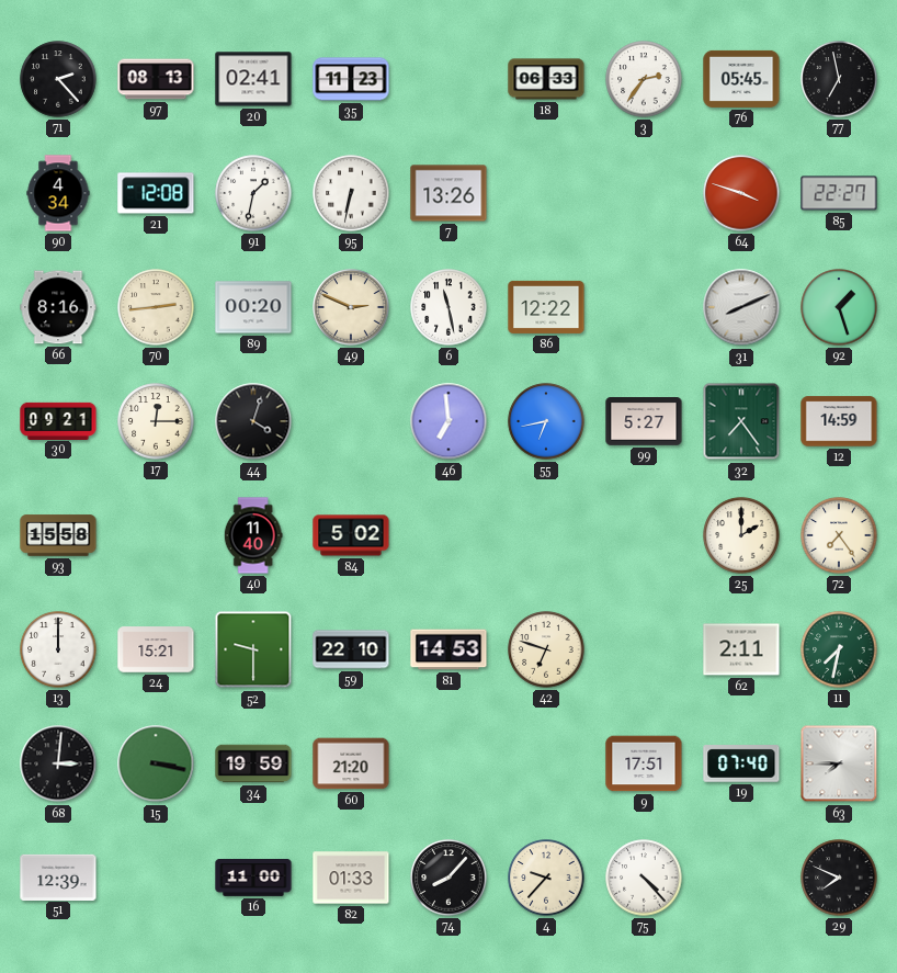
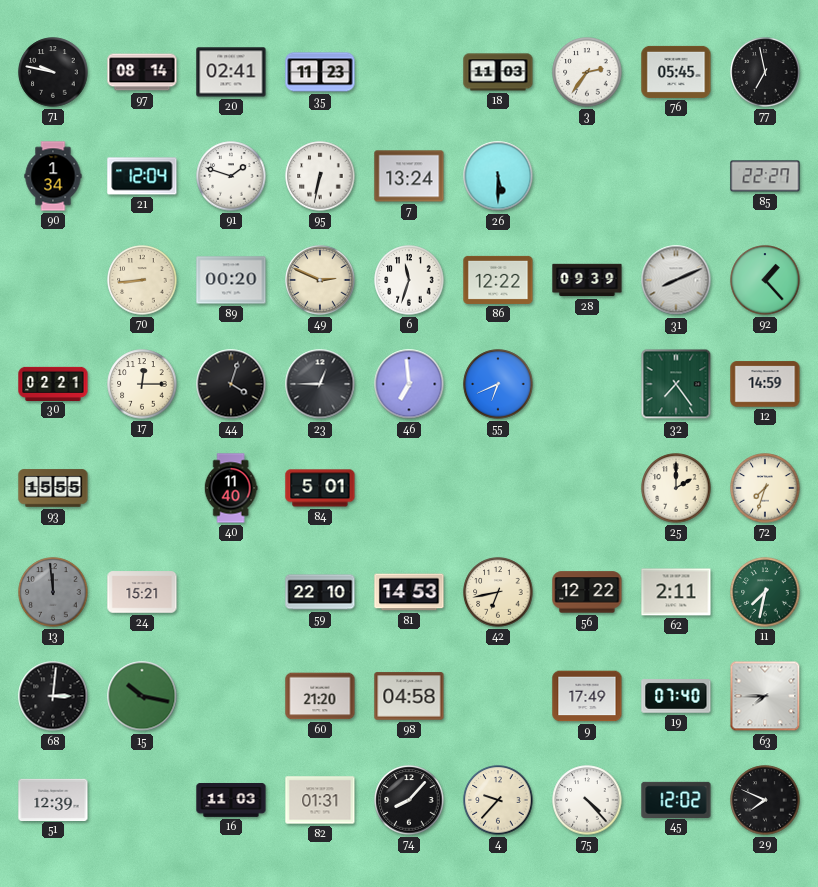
71: 2:23 -> 9:47
97: 08:13 -> 08:14
18: 06:33 -> 11:03
90: 4:34 -> 1:34
21: 12:08 -> 12:04
91: 1:32 -> 1:48
7: 13:26 -> 13:24
26: none -> 5:30
64: 3:48 -> none
66: 8:16 -> none
70: 2:44 -> 8:44
6: 11:28 -> 11:33
28: none -> 09:39
92: 1:27 -> 1:23
30: 09:21 -> 02:21
23: none -> 12:45
55: 6:43 -> 6:41
99: 5:27 -> none
93: 15:58 -> 15:55
84: 5:02 -> 5:01
72: 7:24 -> 7:33
13: 12:00 -> 11:59
13 dial: white -> grey
52: 9:30 -> none
42: 6:48 -> 6:43
56: none -> 12:22
15: 3:17 -> 10:17
34: 19:59 -> none
98: none -> 04:58
9: 17:51 -> 17:49
16: 11:00 -> 11:03
82: 01:33 -> 01:31
45: none -> 12:02
